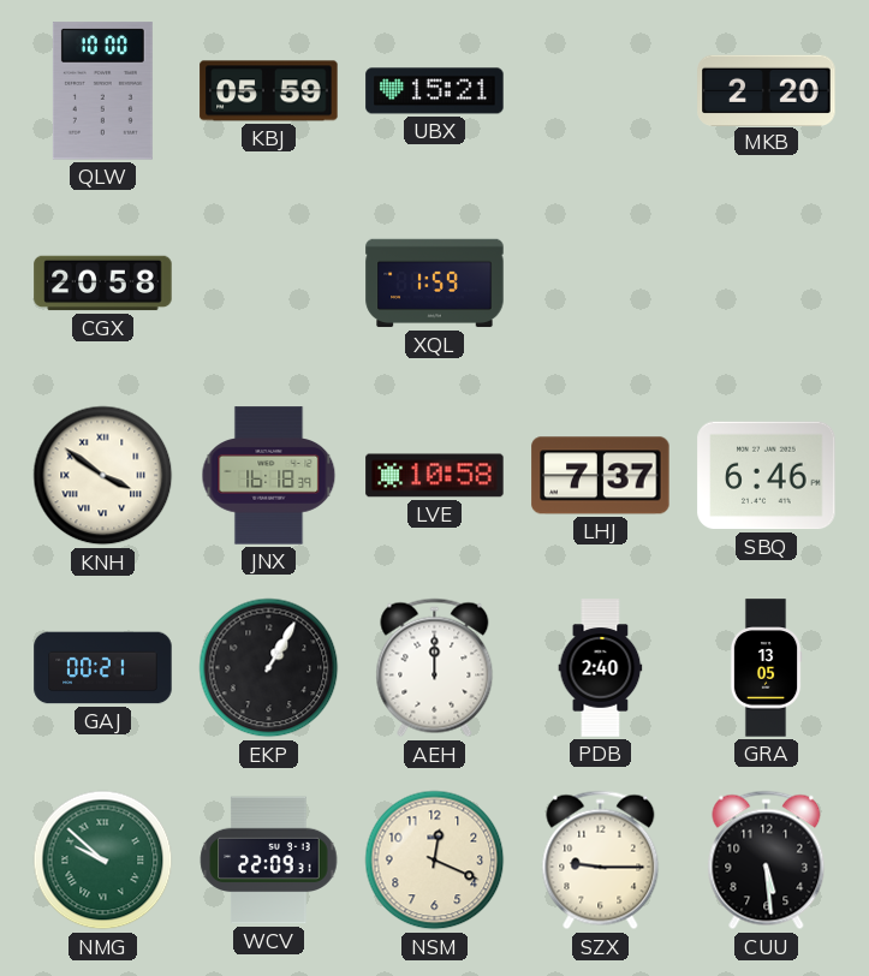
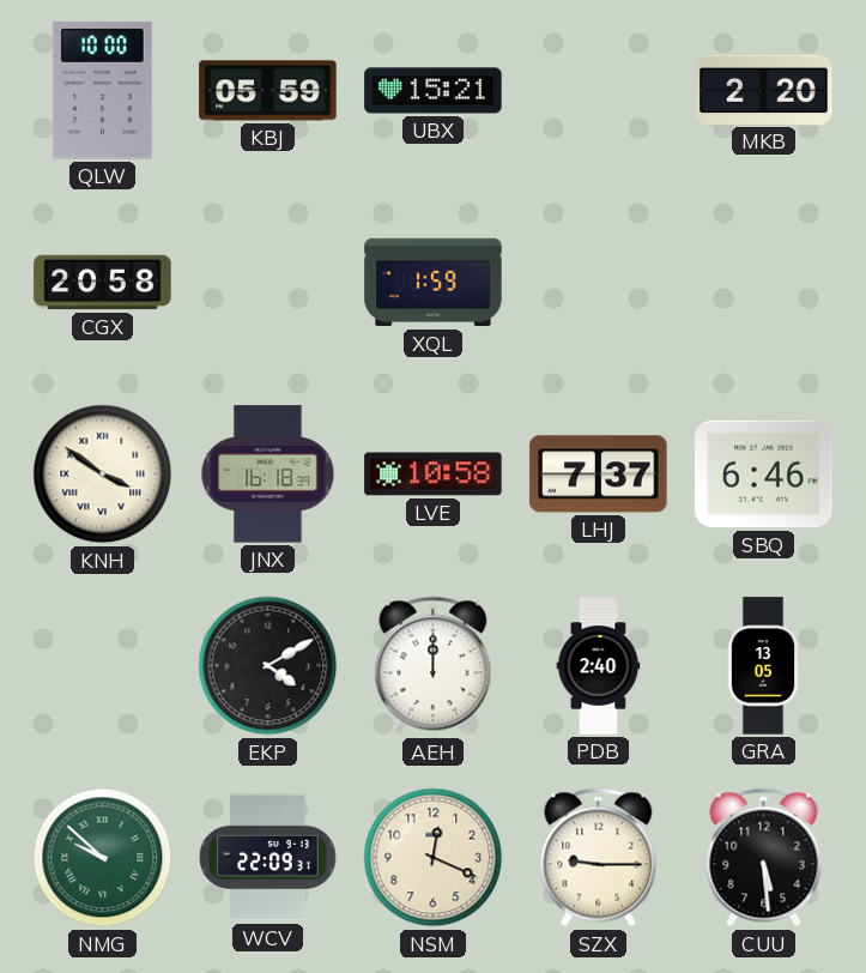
GAJ: 00:21 -> none
EKP: 1:05 -> 4:10
